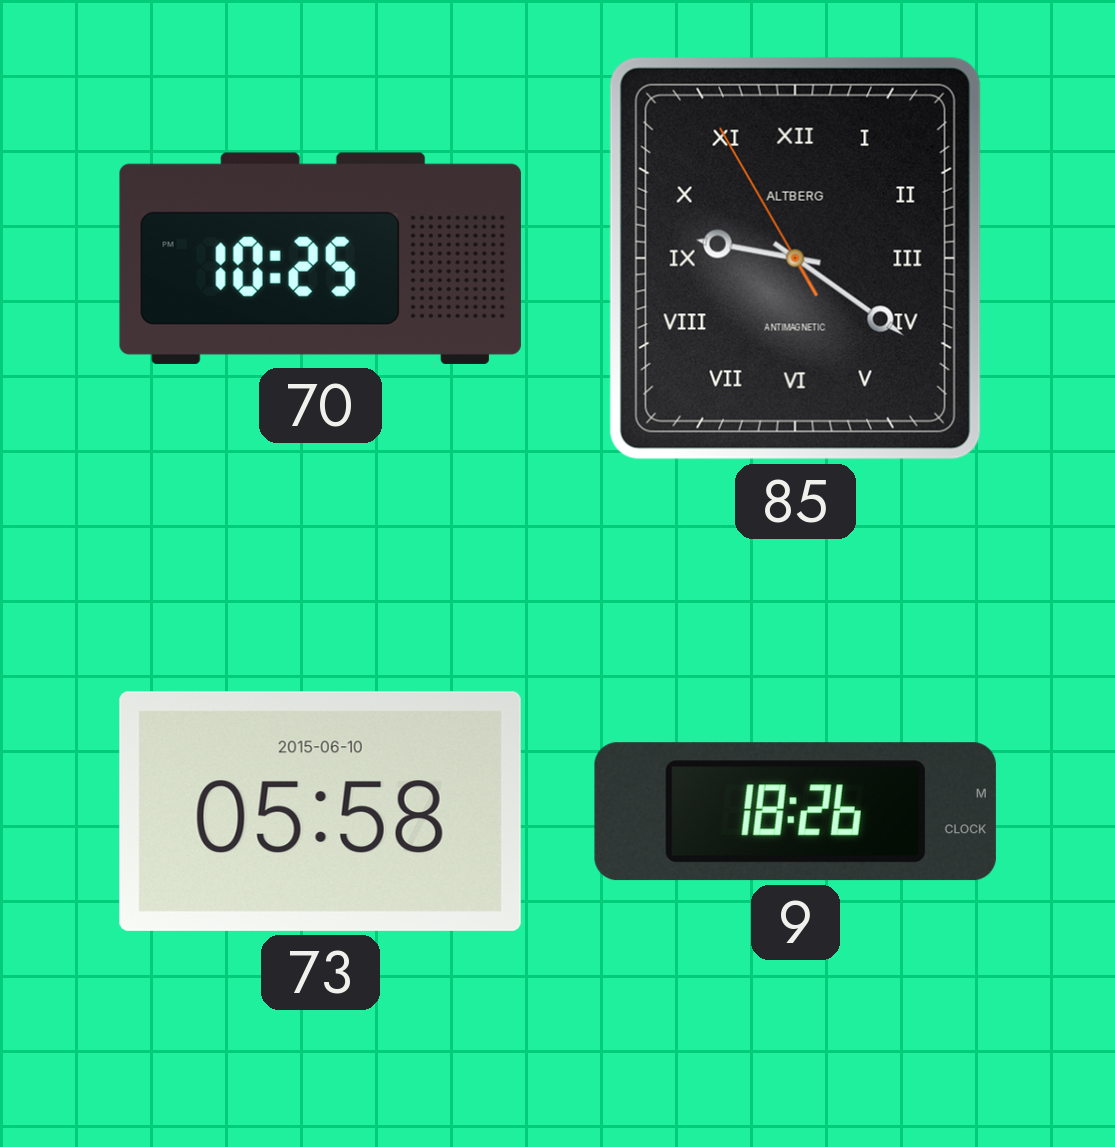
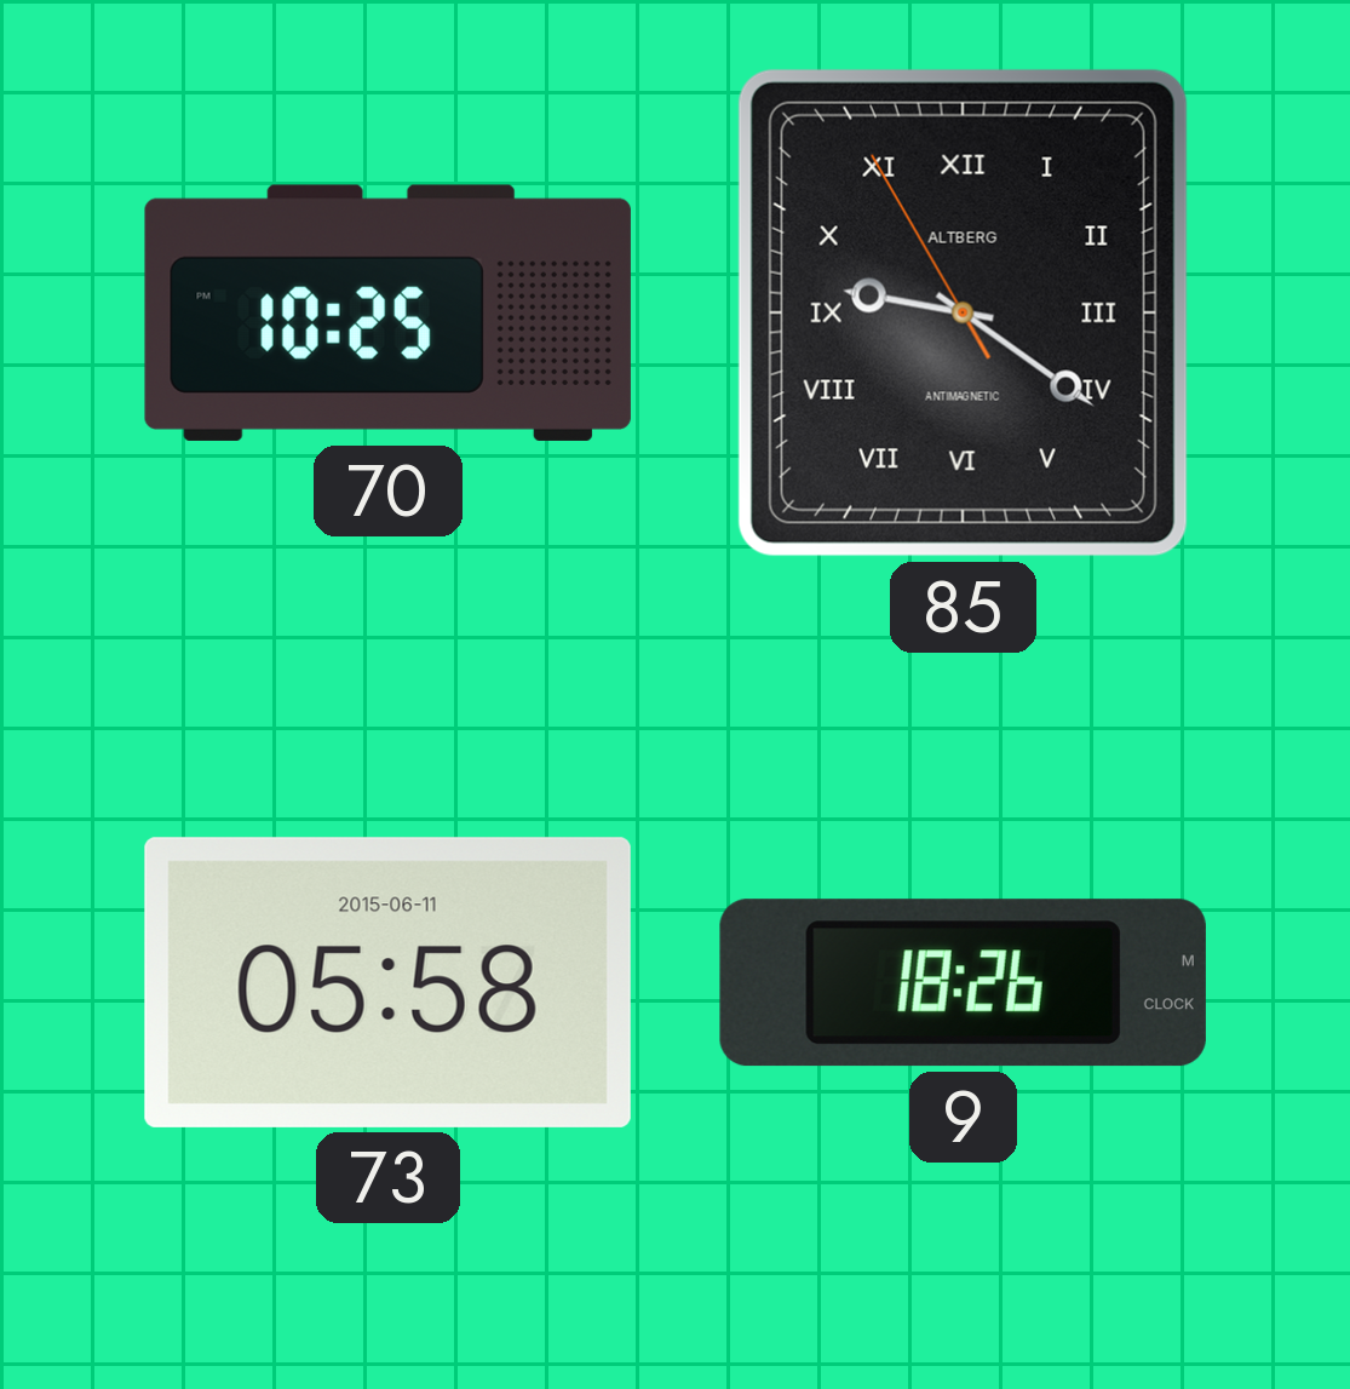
73 date: 2015-06-10 -> 2015-06-11
